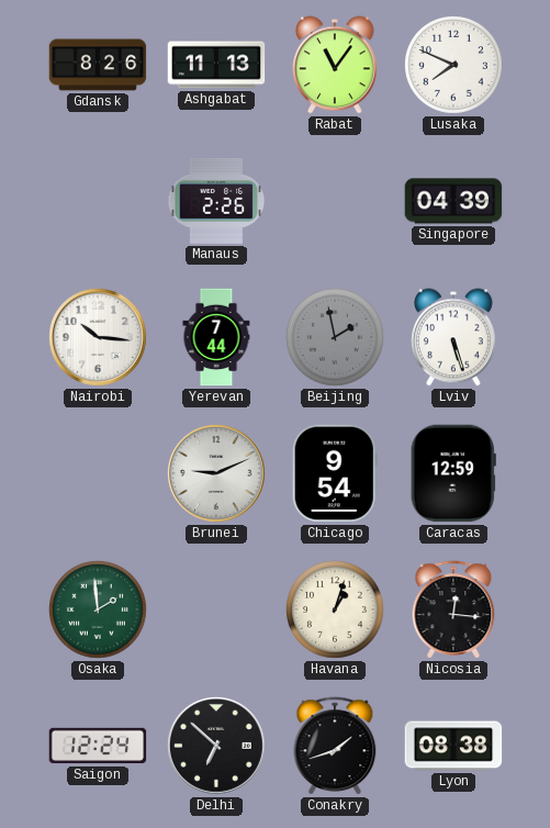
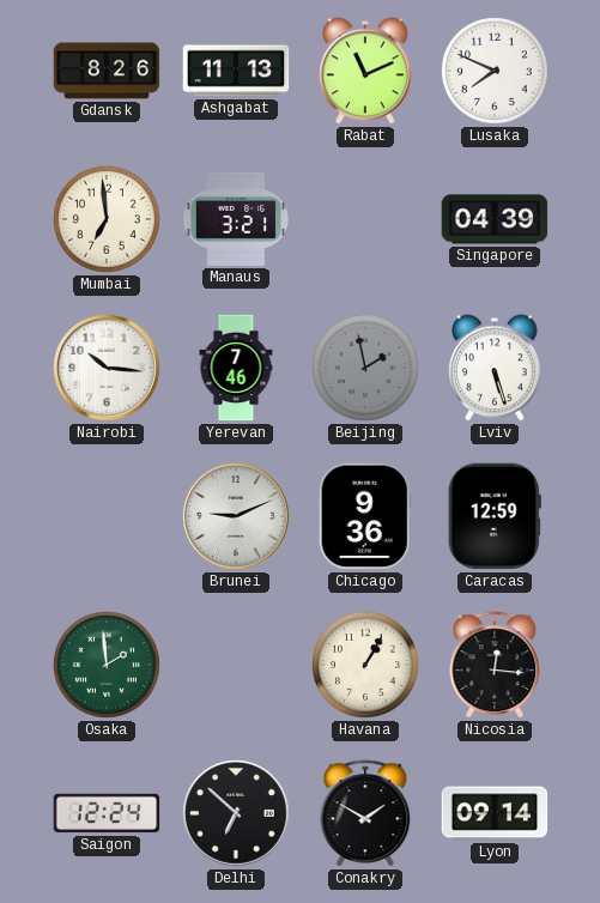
Rabat: 11:06 -> 11:11
Mumbai: none -> 6:59
Manaus: 2:26 -> 3:21
Yerevan: 7:44 -> 7:46
Chicago: 9:54 -> 9:36
Havana: 1:03 -> 1:05
Conakry: 1:42 -> 1:50
Lyon: 08:38 -> 09:14
